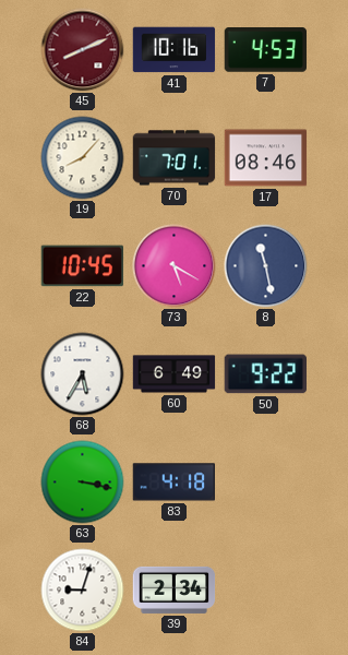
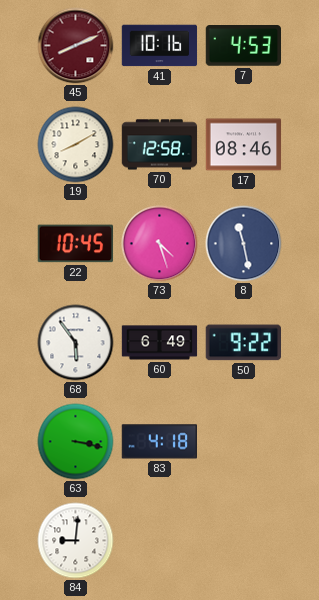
19: 8:07 -> 8:10
70: 7:01 -> 12:58
73: 5:20 -> 4:27
68: 5:35 -> 5:54
84: 9:03 -> 9:01
39: 2:34 -> none
